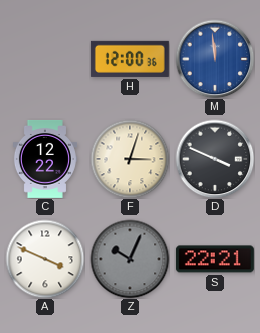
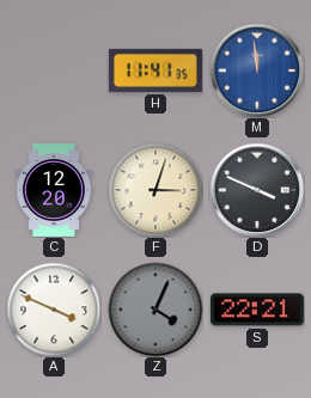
H: 12:00 -> 11:41
C: 12:22 -> 12:20
Z: 10:04 -> 4:04
